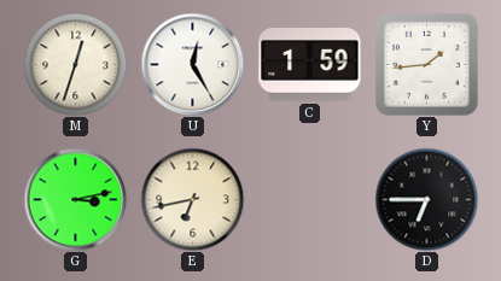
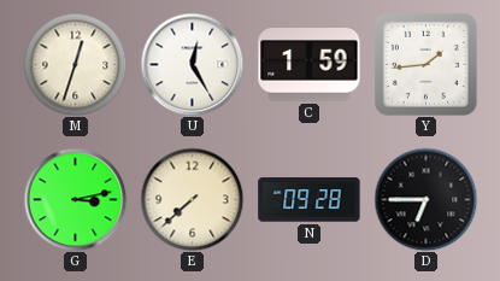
E: 6:43 -> 7:38
N: none -> 09:28
